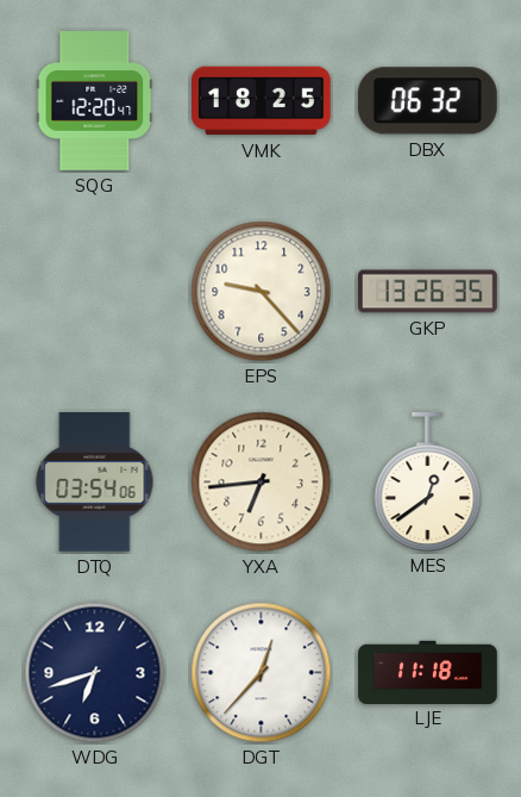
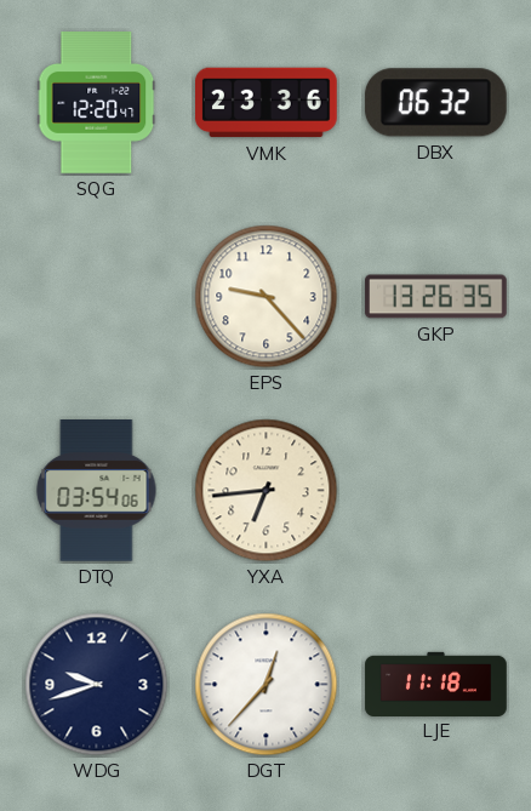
VMK: 18:25 -> 23:36
MES: 12:39 -> none
WDG: 6:42 -> 9:42
